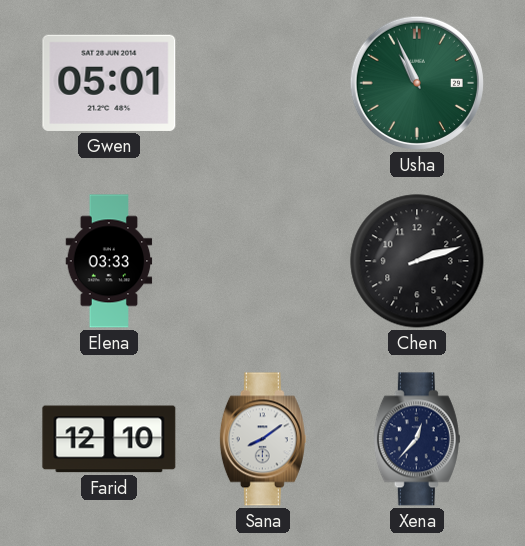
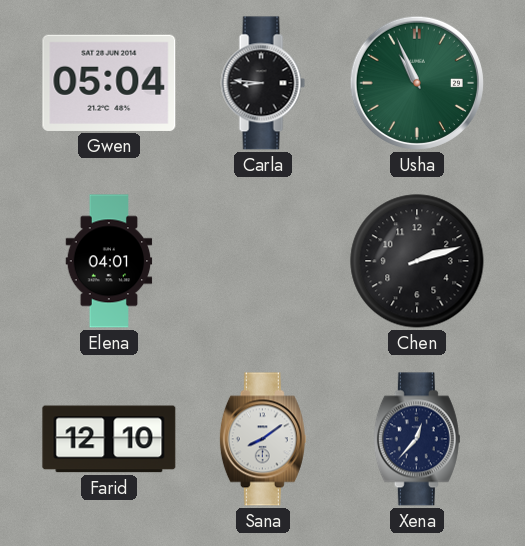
Gwen: 05:01 -> 05:04
Carla: none -> 8:46
Elena: 03:33 -> 04:01
